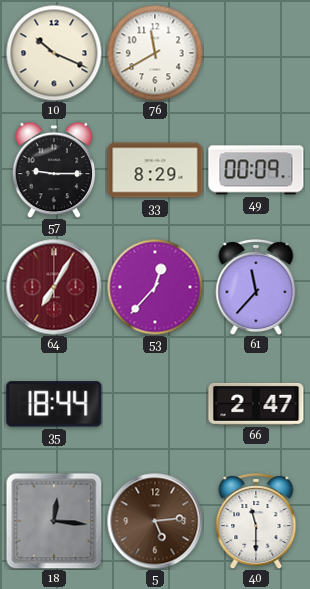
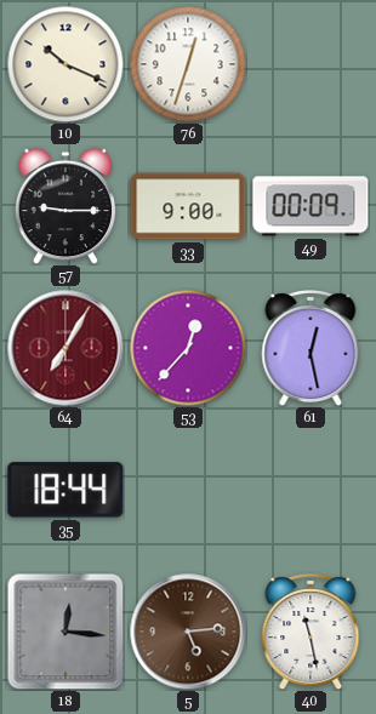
76: 11:40 -> 12:33
33: 8:29 -> 9:00
61: 11:37 -> 12:28
66: 2:47 -> none
40: 11:30 -> 11:28
